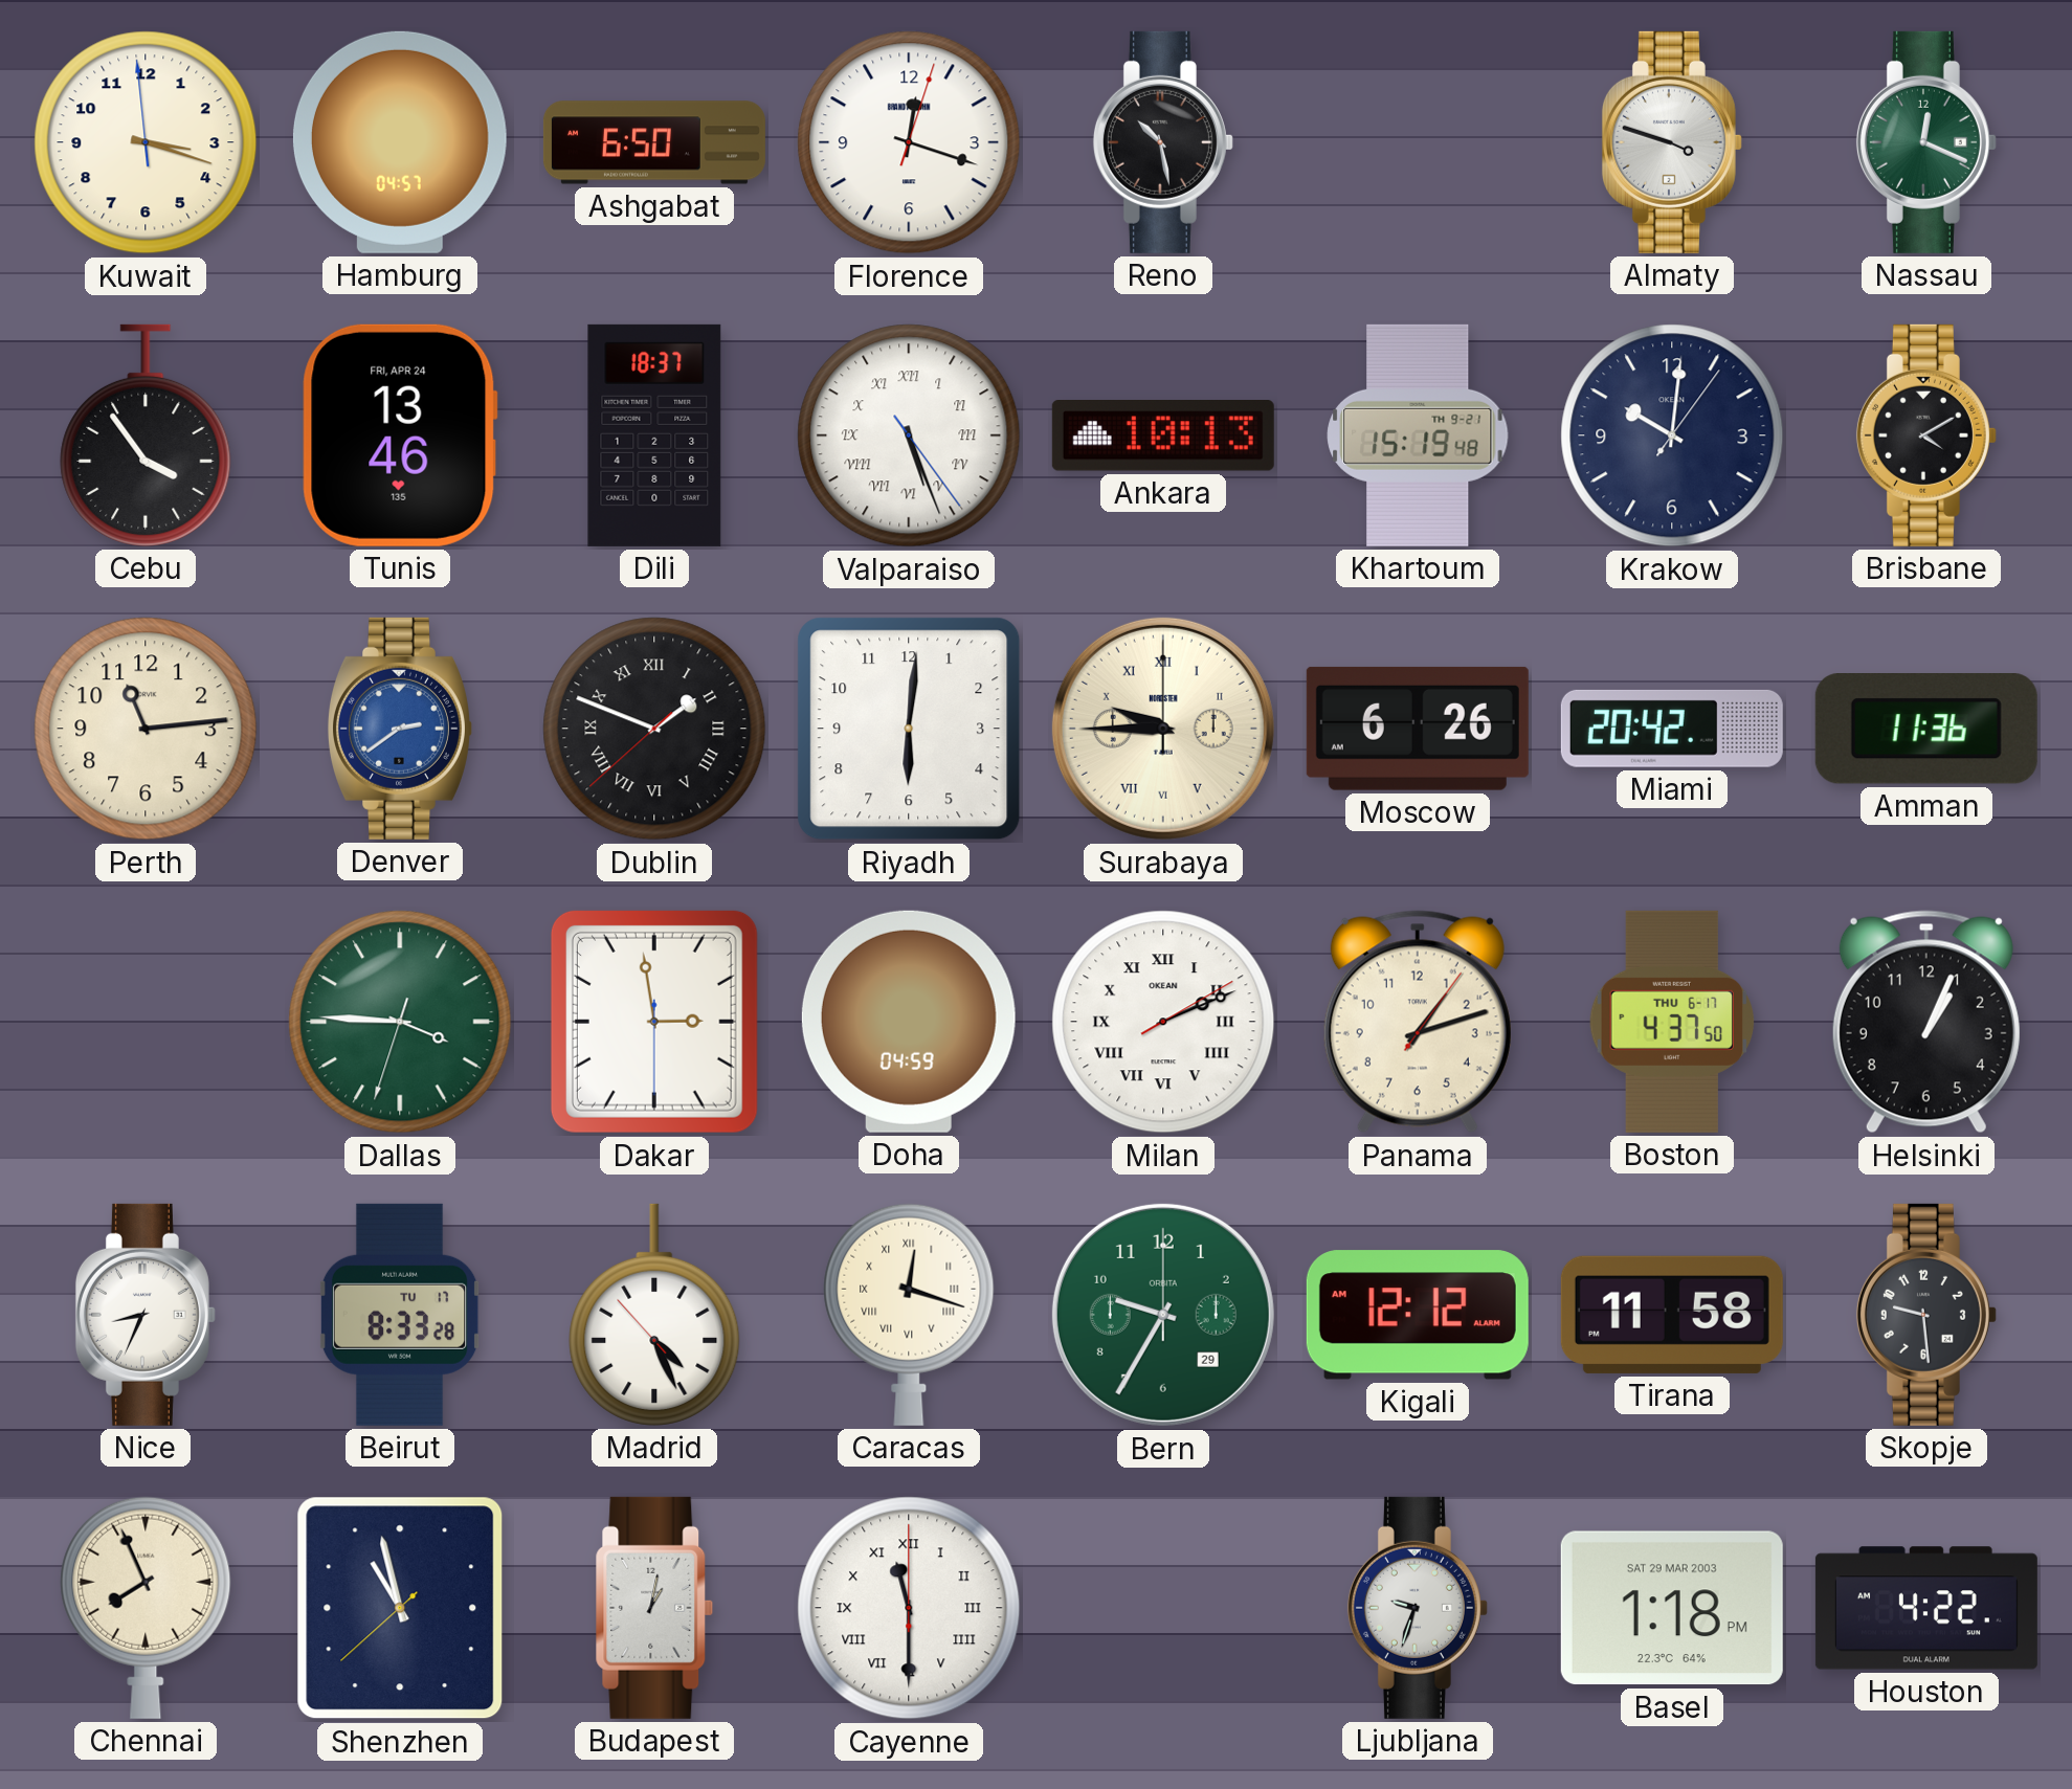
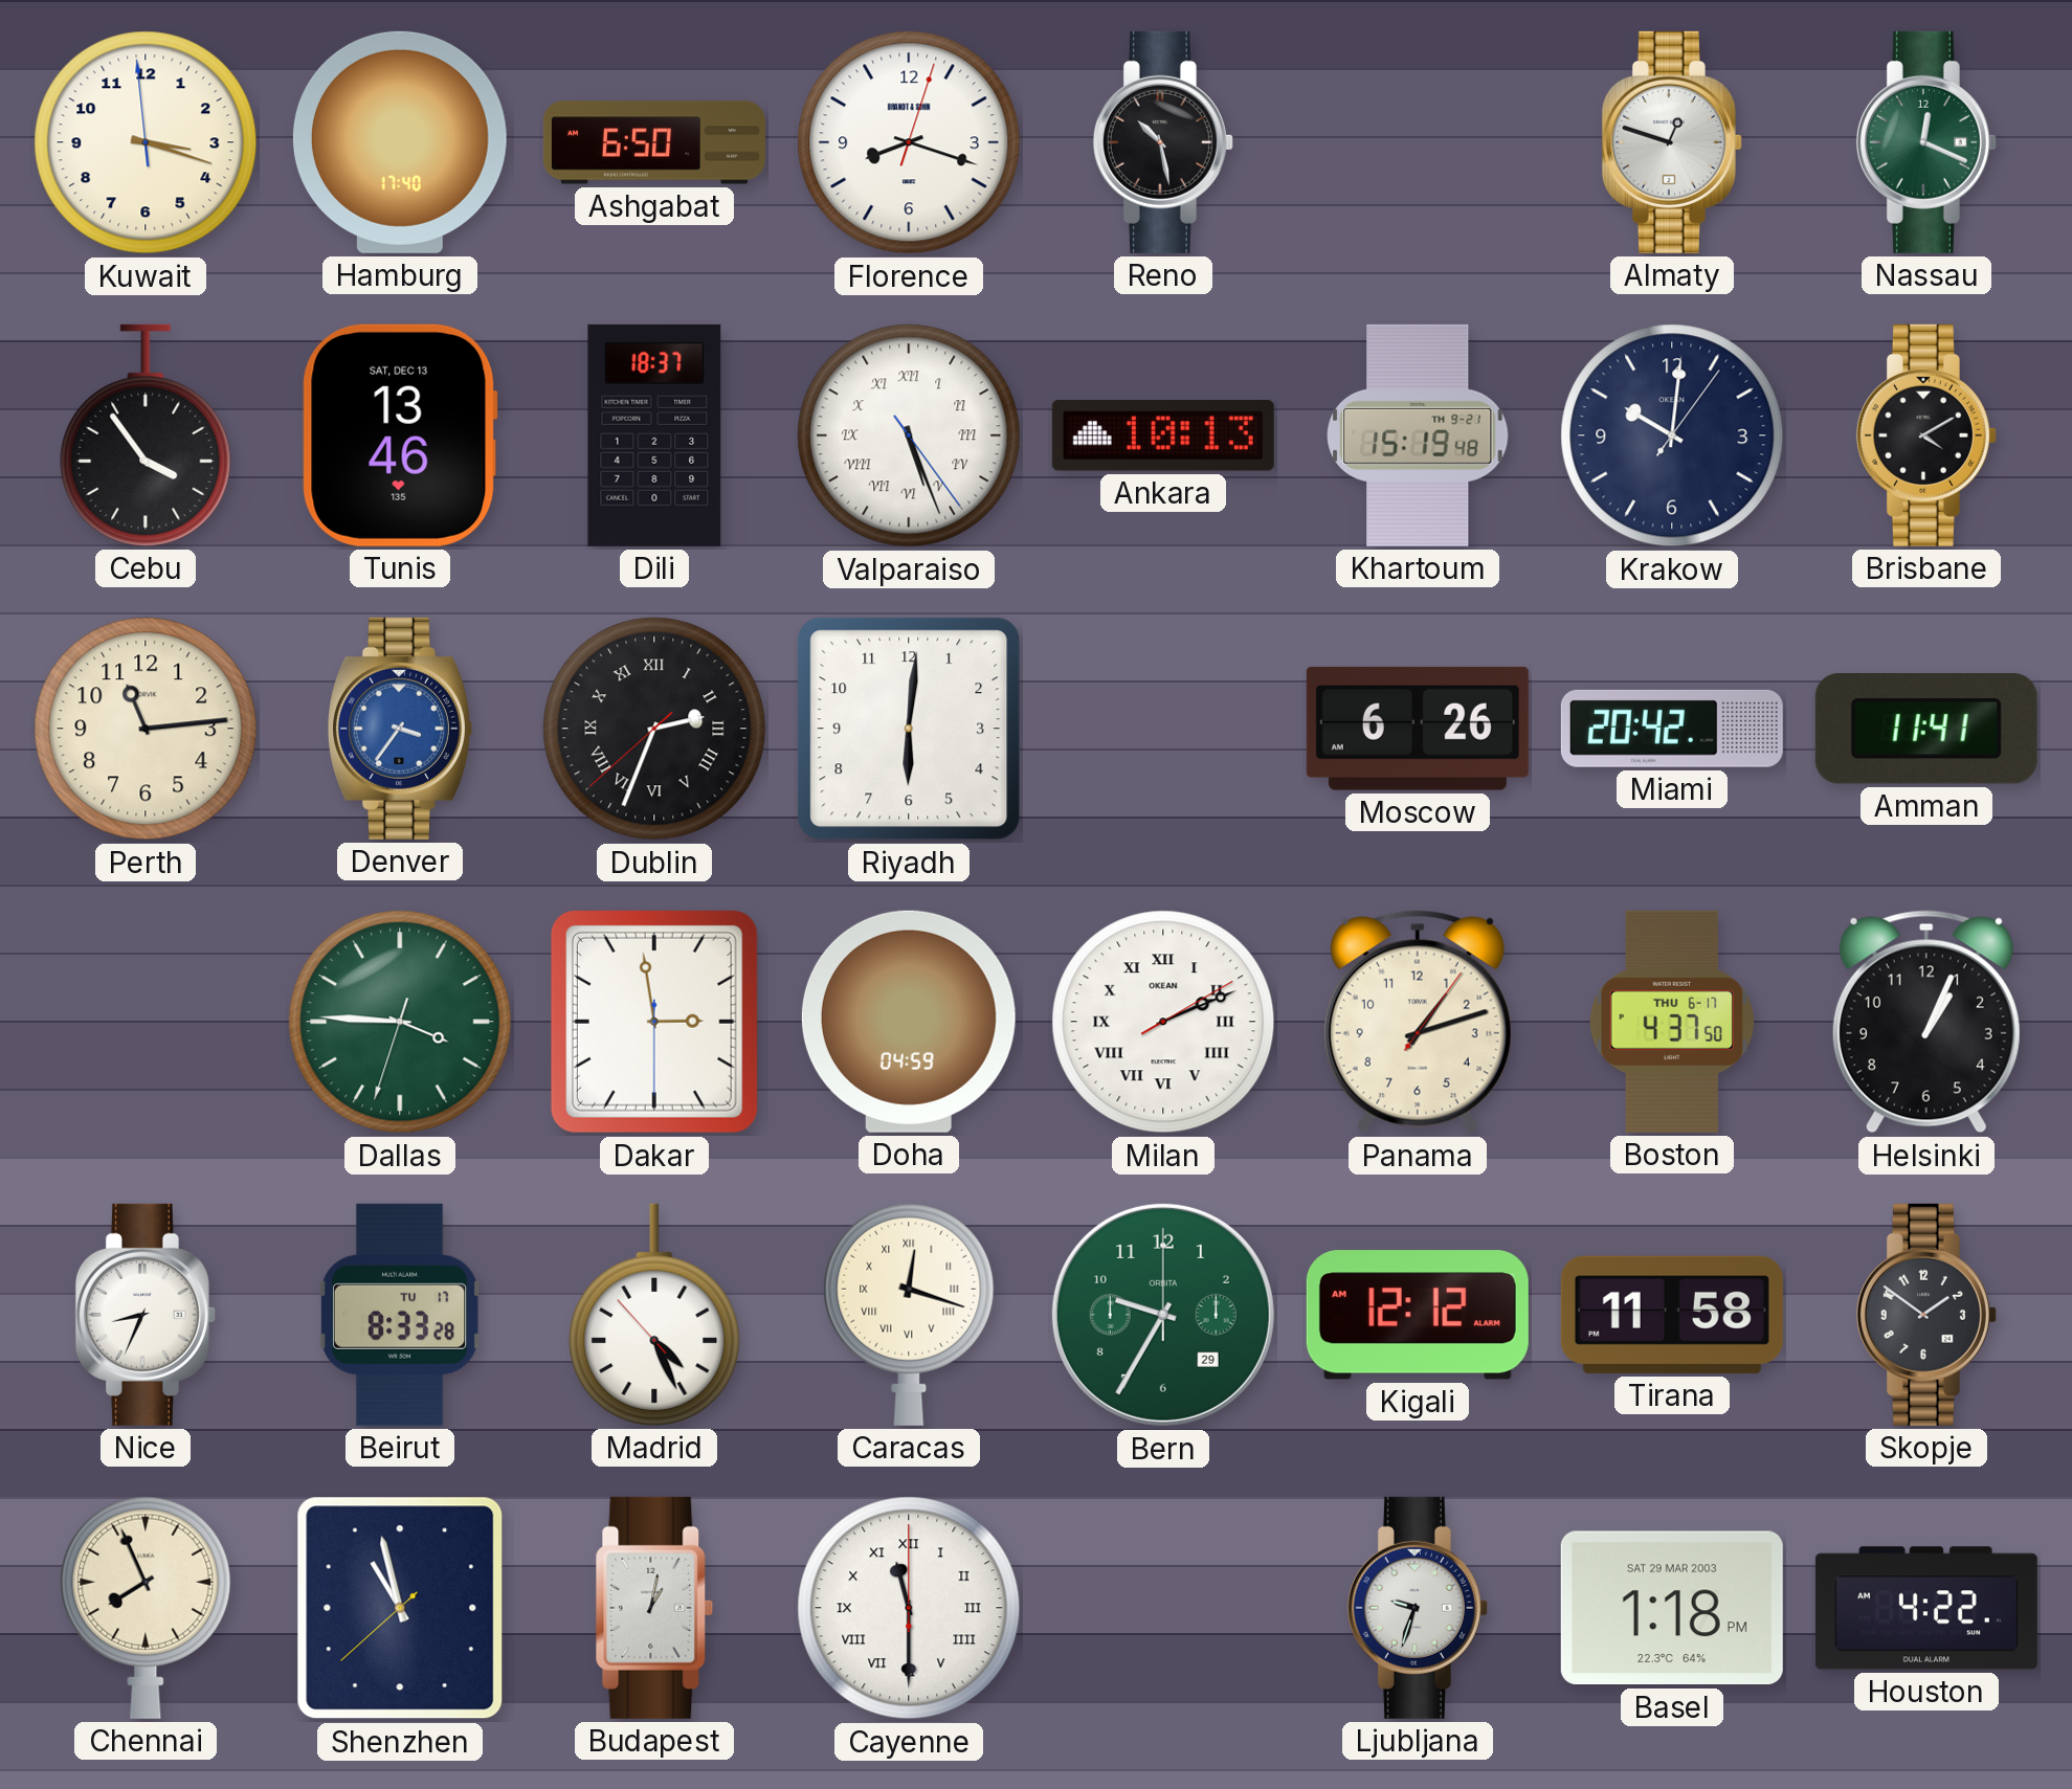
Hamburg: 04:57 -> 17:40
Florence: 12:18 -> 8:18
Almaty: 3:48 -> 12:48
Tunis date: FRI, APR 24 -> SAT, DEC 13
Denver: 2:39 -> 3:36
Dublin: 1:48 -> 2:33
Surabaya: 9:45 -> none
Amman: 11:36 -> 11:41
Skopje: 9:29 -> 1:51
